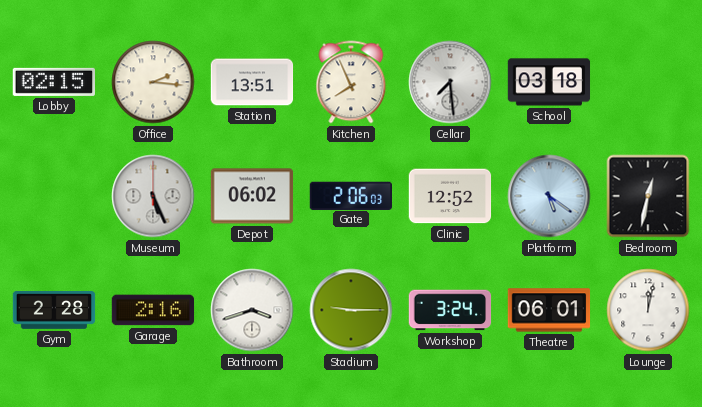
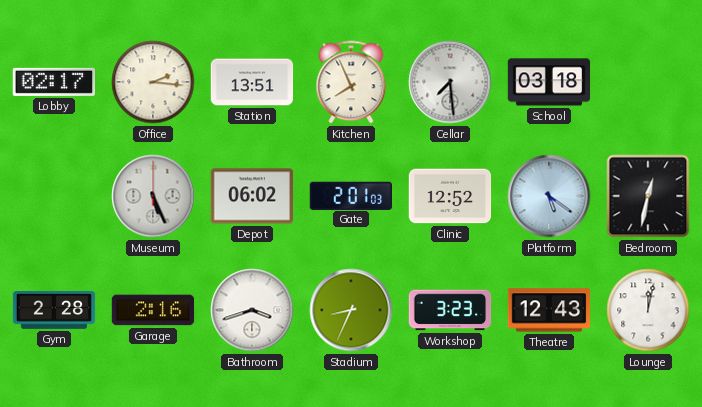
Lobby: 02:15 -> 02:17
Gate: 2:06 -> 2:01
Stadium: 9:15 -> 8:34
Workshop: 3:24 -> 3:23
Theatre: 06:01 -> 12:43
